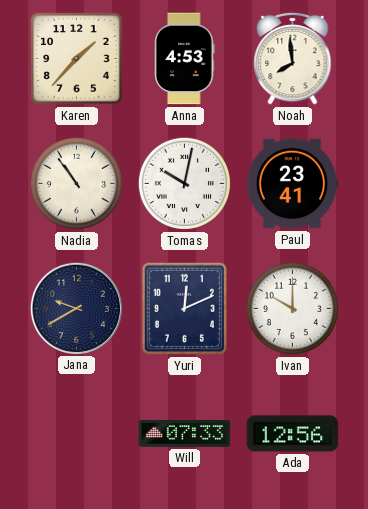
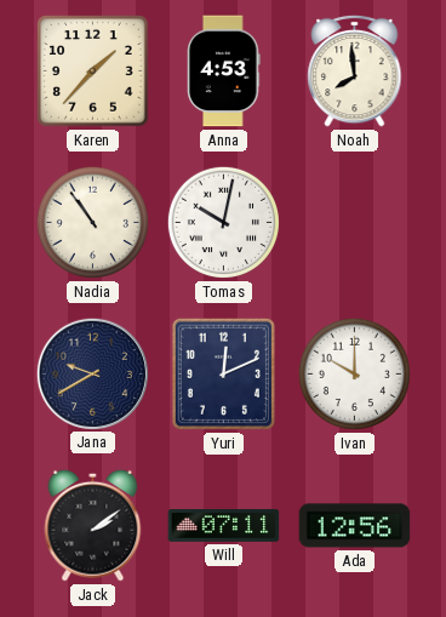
Paul: 23:41 -> none
Jack: none -> 2:09
Will: 07:33 -> 07:11
